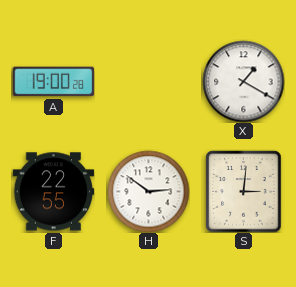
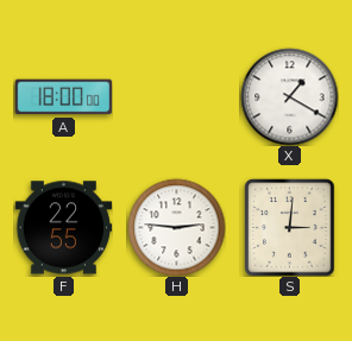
A: 19:00 -> 18:00
H: 2:51 -> 2:46
